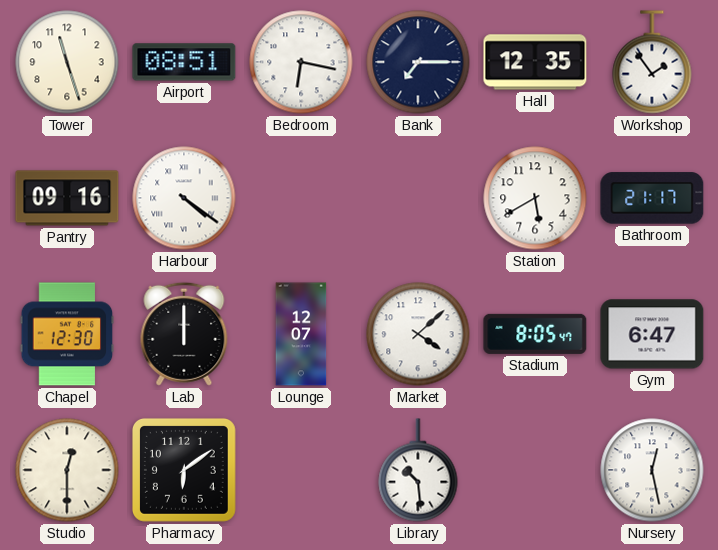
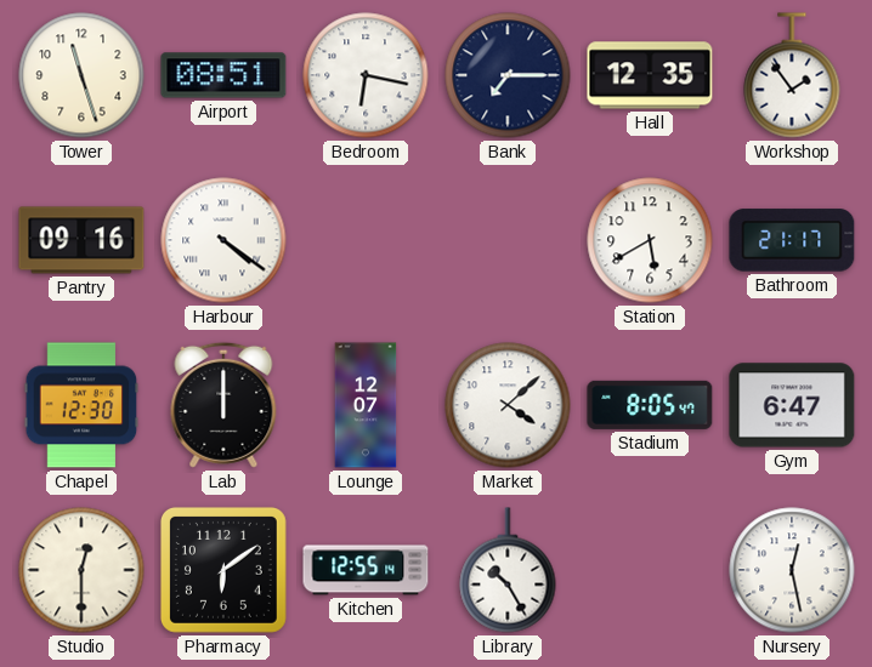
Kitchen: none -> 12:55
Library: 10:29 -> 10:25
